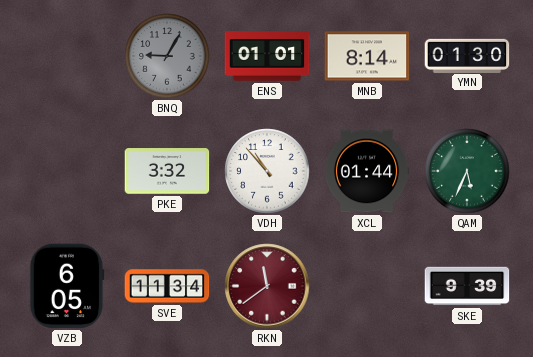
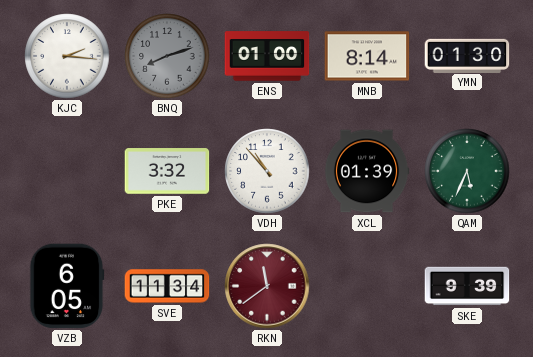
KJC: none -> 2:16
BNQ: 9:05 -> 8:12
ENS: 01:01 -> 01:00
XCL: 01:44 -> 01:39
